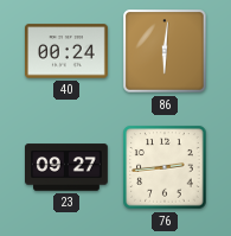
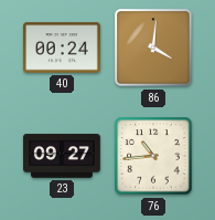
86: 6:01 -> 4:01
76: 2:44 -> 10:44
